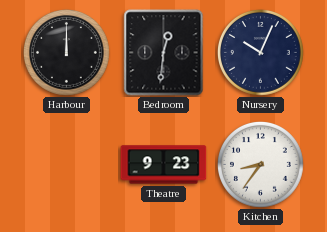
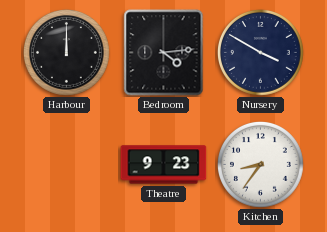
Bedroom: 12:31 -> 4:14
Nursery: 10:04 -> 3:50
